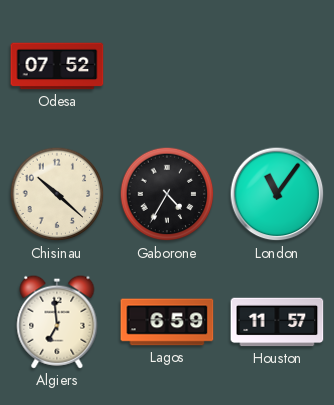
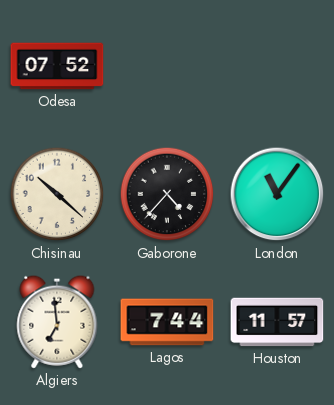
Gaborone: 4:35 -> 4:37
Lagos: 6:59 -> 7:44
